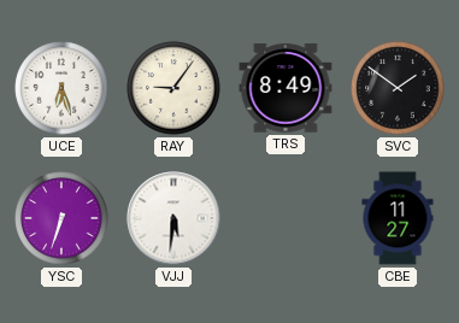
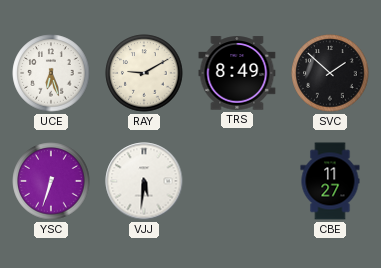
RAY: 9:06 -> 9:10
SVC: 1:51 -> 1:52
